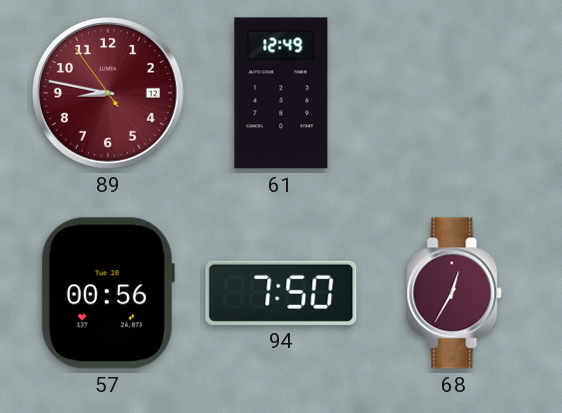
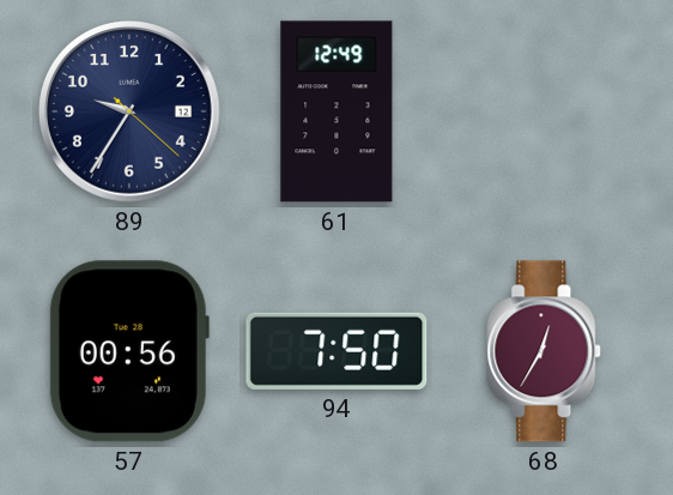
89: 8:46 -> 9:35
89 dial: burgundy -> navy
